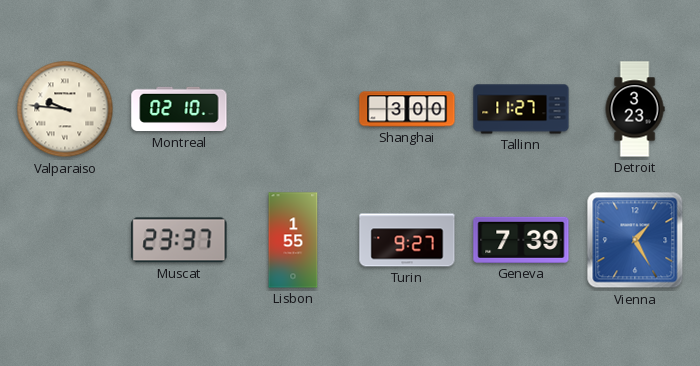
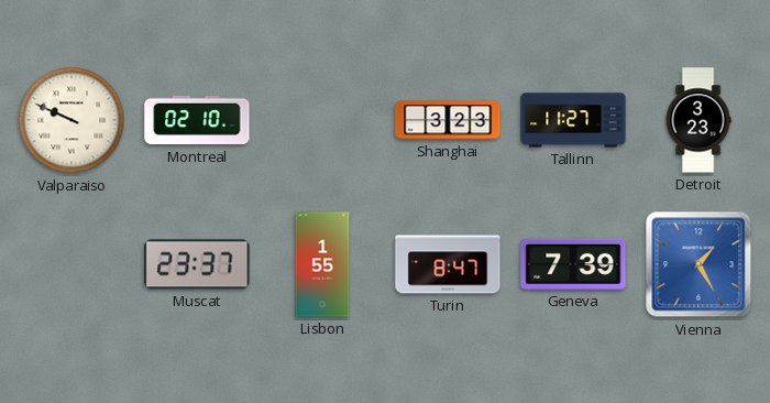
Valparaiso: 9:46 -> 9:49
Shanghai: 3:00 -> 3:23
Turin: 9:27 -> 8:47
